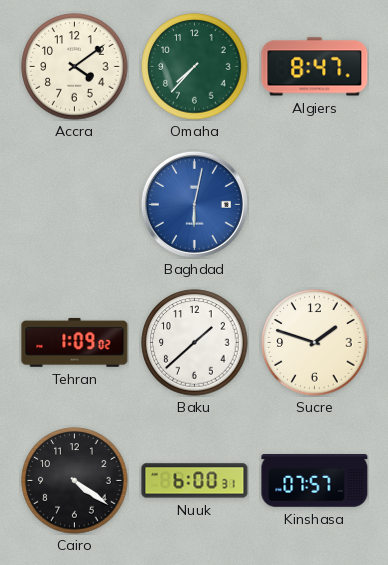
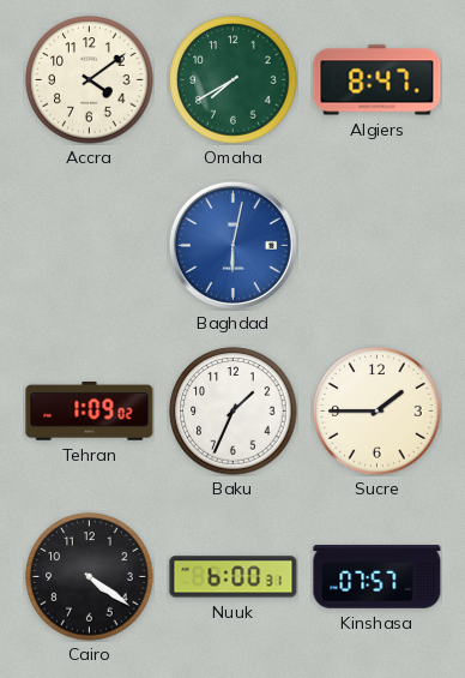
Omaha: 7:37 -> 7:40
Baku: 1:38 -> 1:34
Sucre: 1:48 -> 1:45
